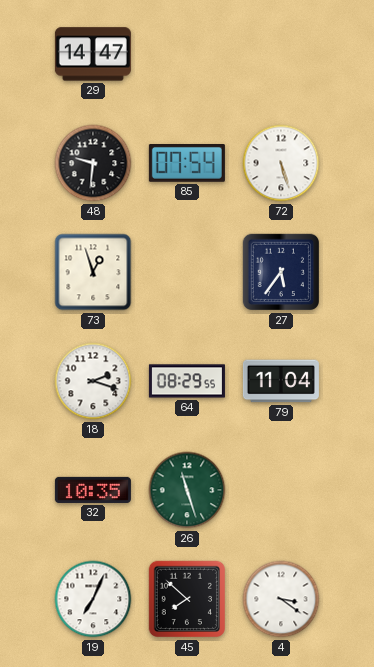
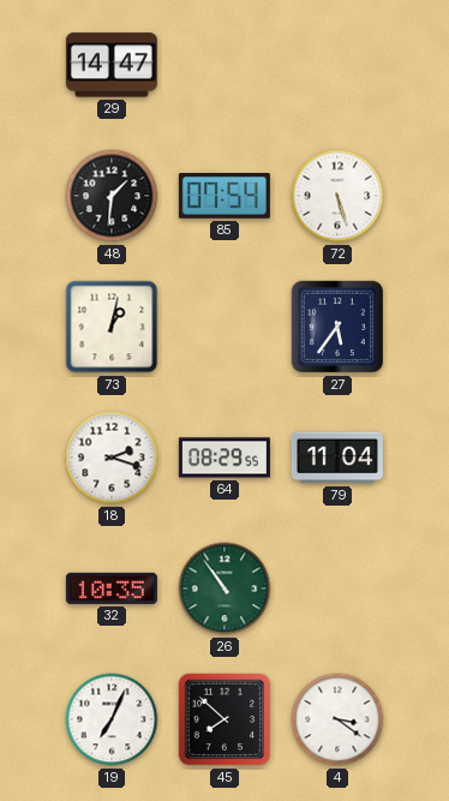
48: 9:31 -> 1:31
73: 12:57 -> 1:02
26: 11:27 -> 10:54
